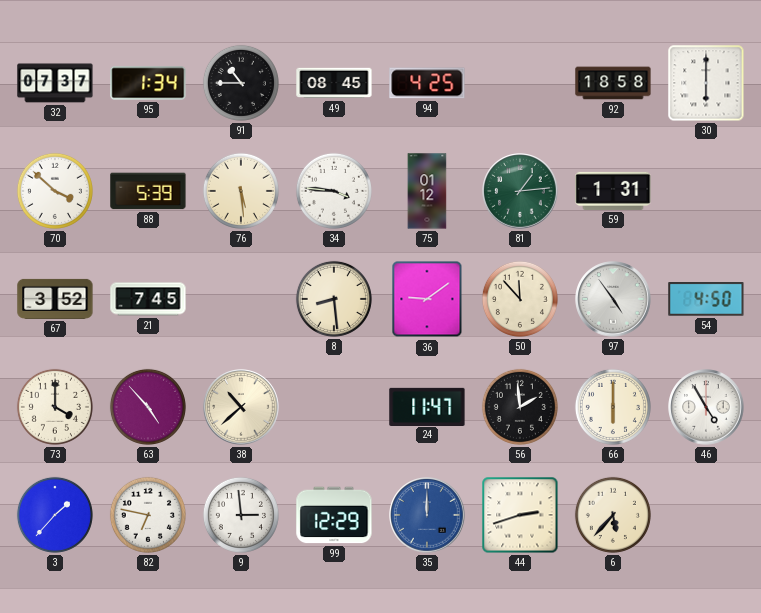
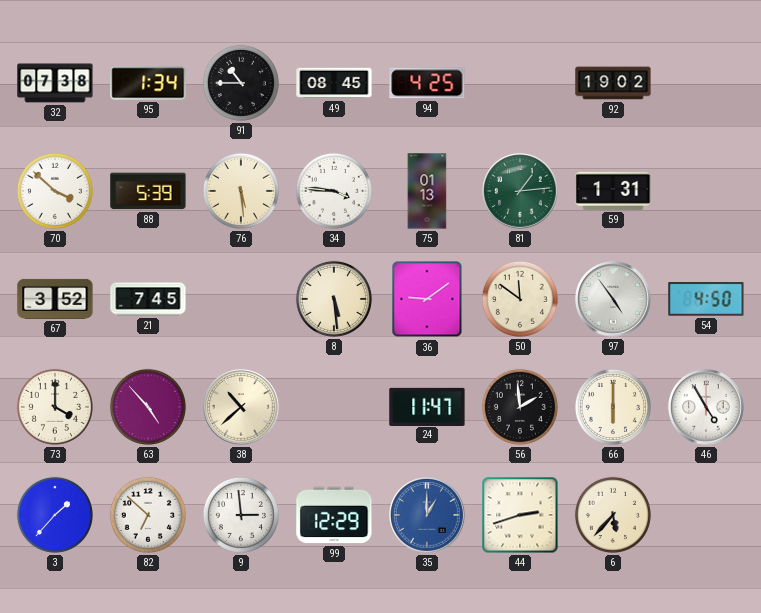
32: 07:37 -> 07:38
92: 18:58 -> 19:02
30: 6:00 -> none
75: 01:12 -> 01:13
8: 8:29 -> 5:29
50: 11:53 -> 11:51
82: 6:47 -> 6:52
35: 12:00 -> 1:00
